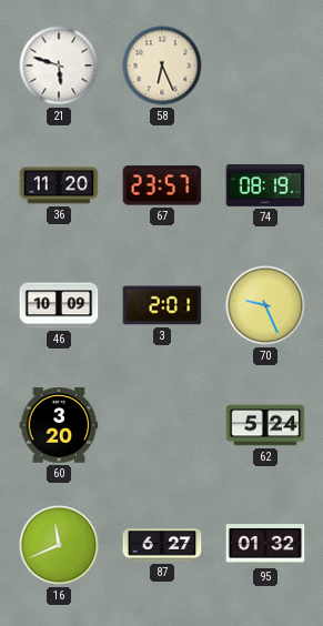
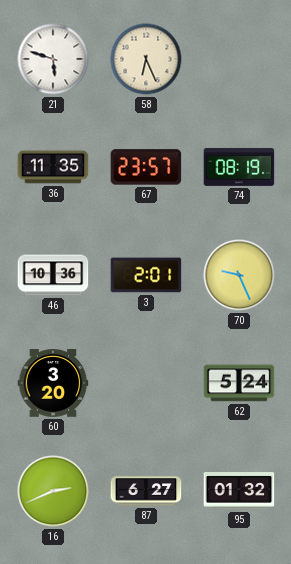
36: 11:20 -> 11:35
46: 10:09 -> 10:36
16: 11:41 -> 2:41
